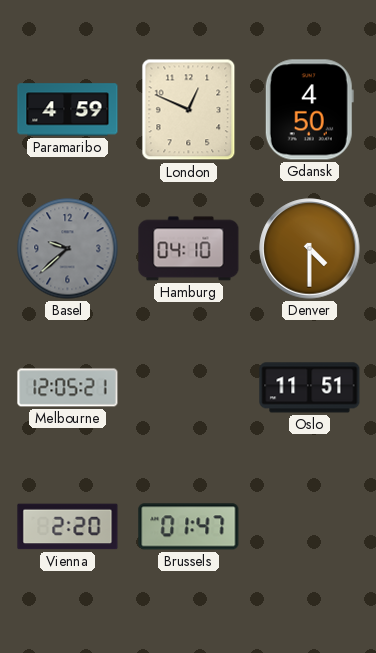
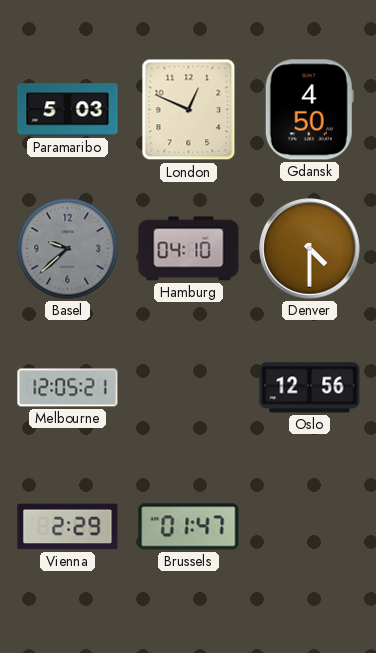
Paramaribo: 4:59 -> 5:03
Oslo: 11:51 -> 12:56
Vienna: 2:20 -> 2:29
